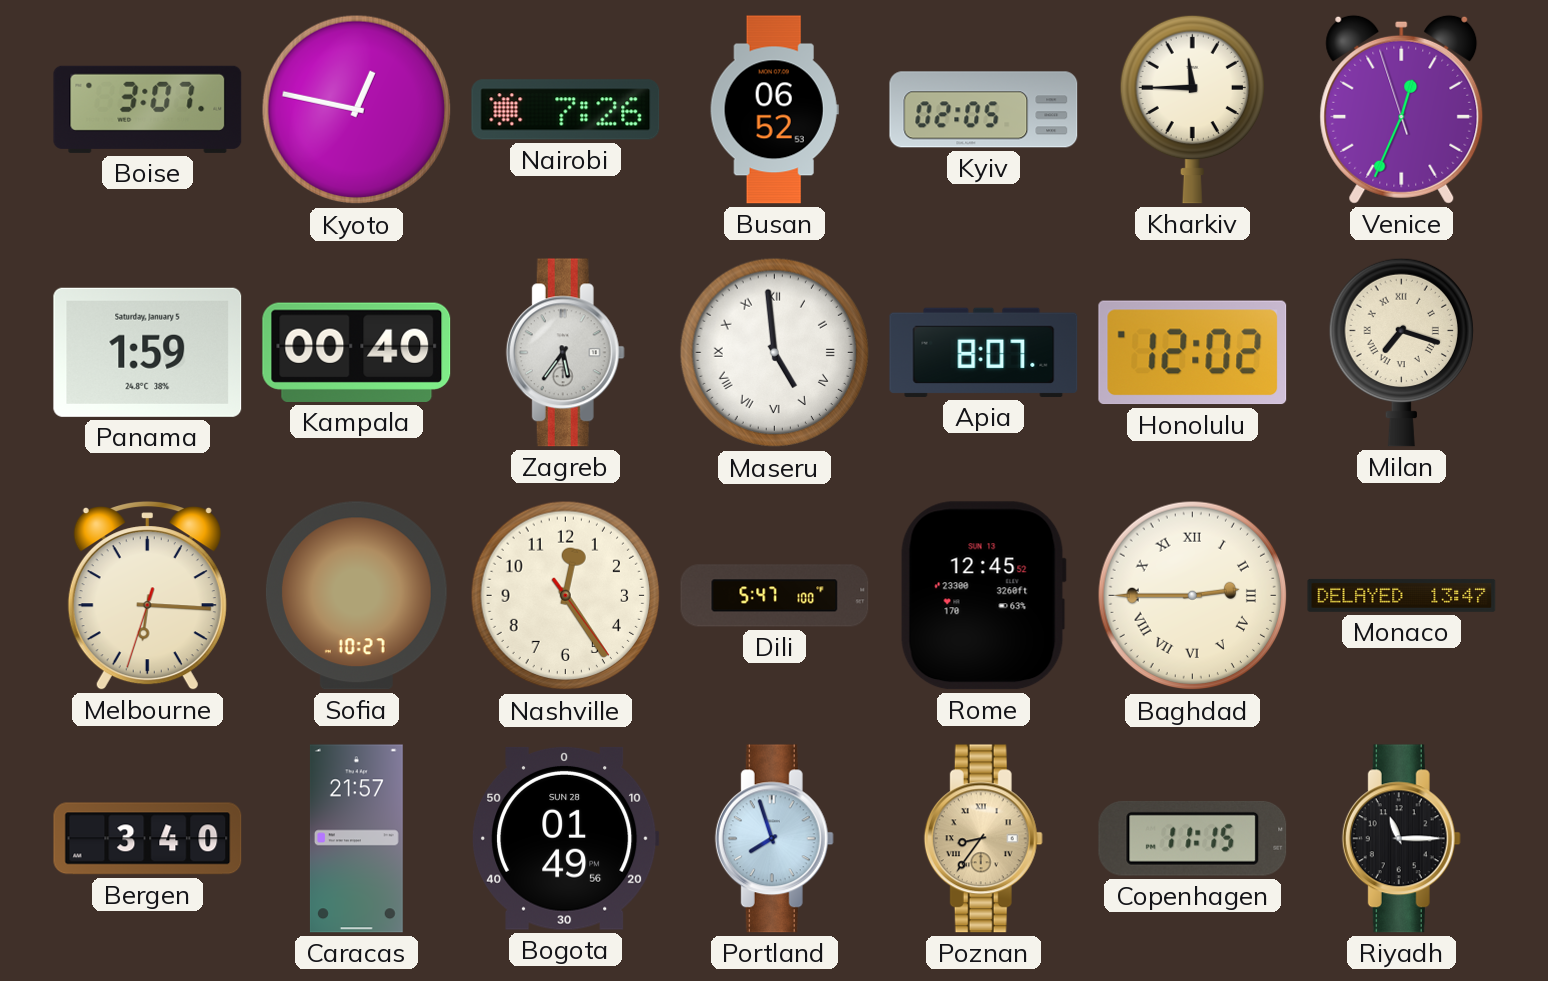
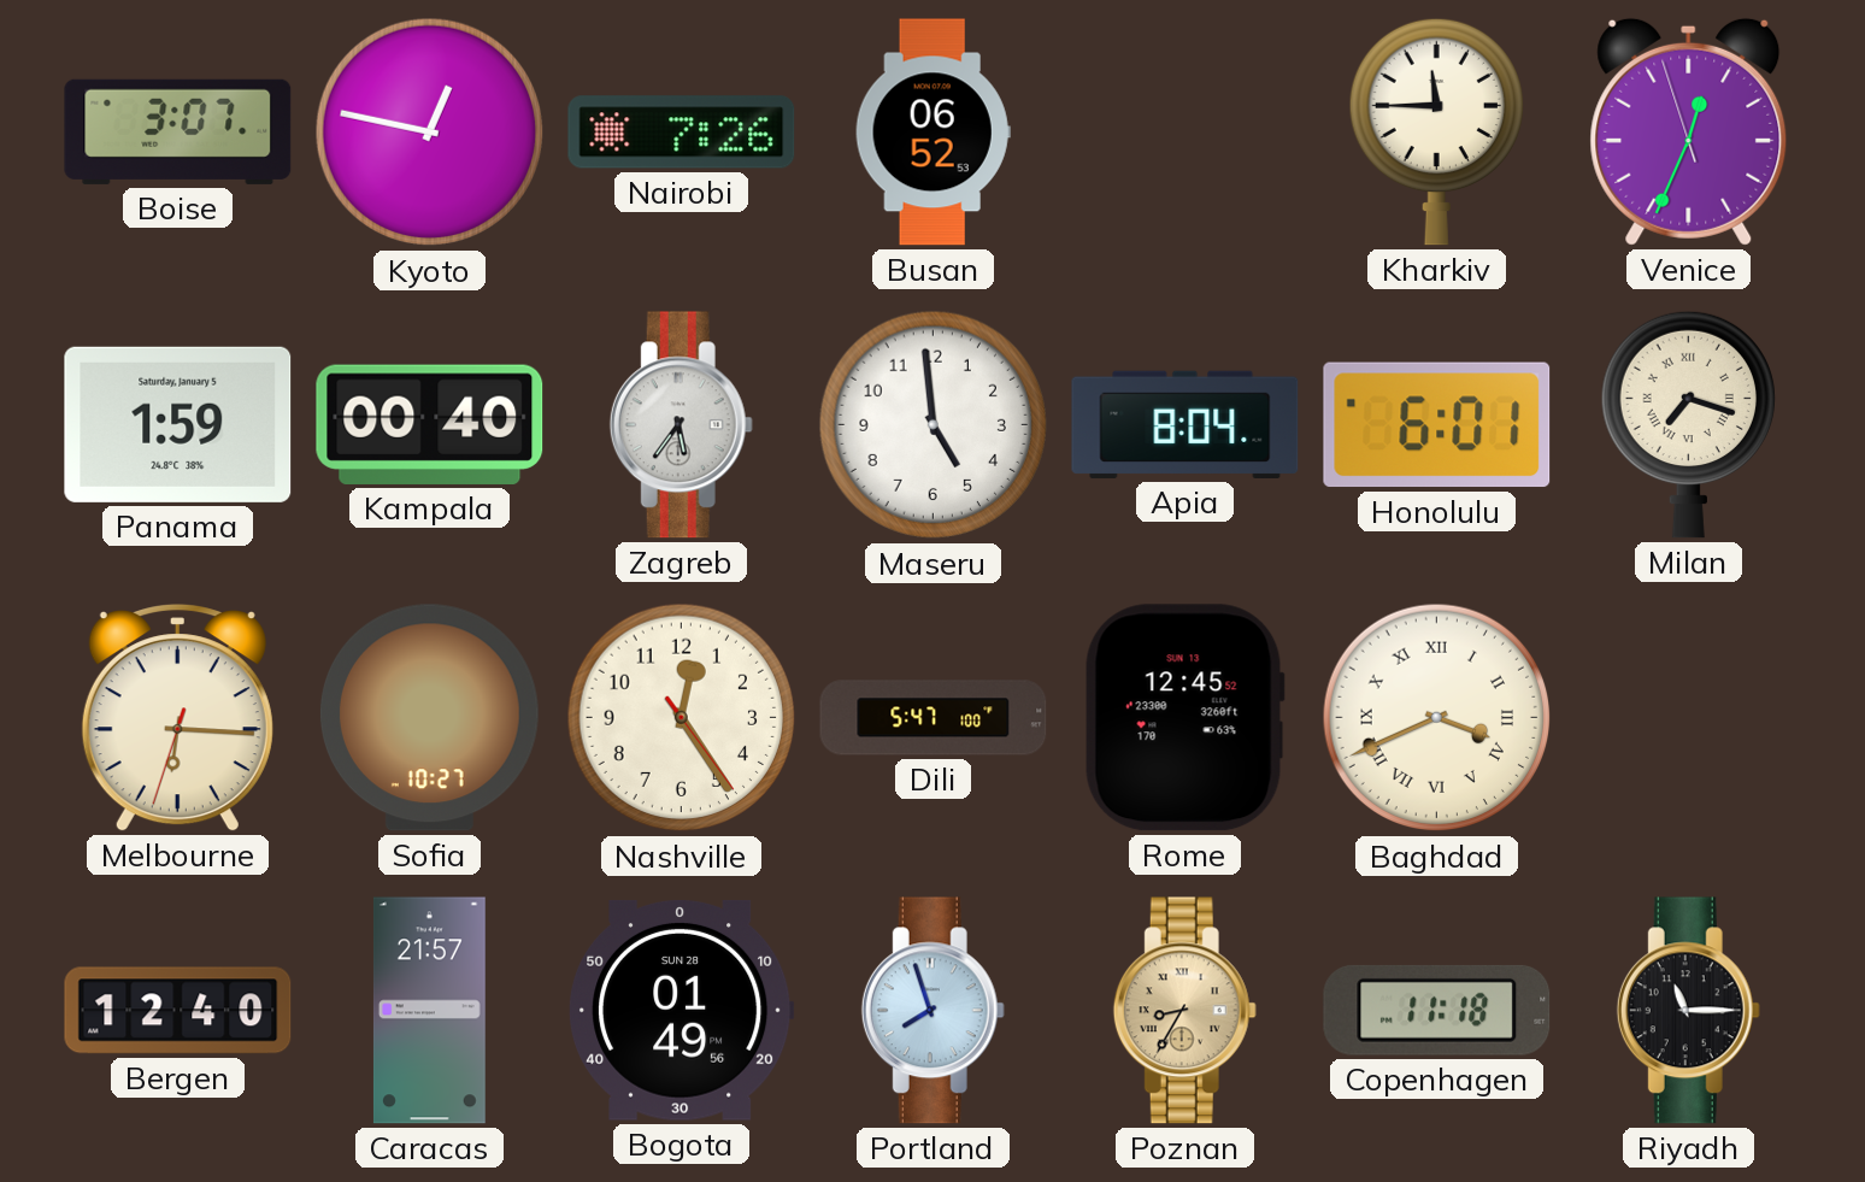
Kyiv: 02:05 -> none
Maseru numerals: Roman -> Arabic
Apia: 8:07 -> 8:04
Honolulu: 12:02 -> 6:01
Baghdad: 2:45 -> 3:41
Monaco: 13:47 -> none
Bergen: 3:40 -> 12:40
Poznan: 8:36 -> 8:35
Copenhagen: 11:15 -> 11:18
